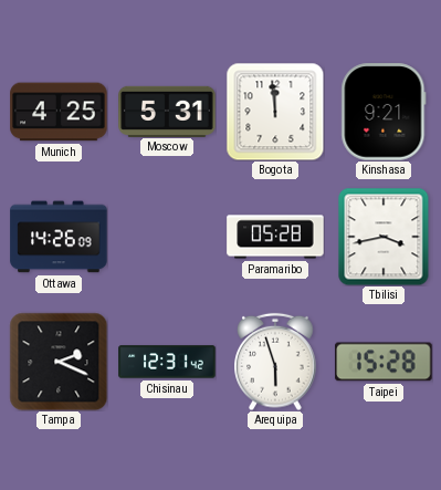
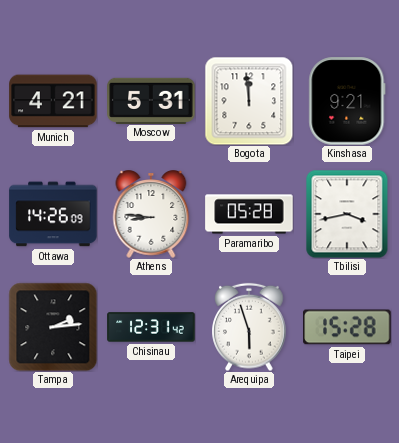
Munich: 4:25 -> 4:21
Athens: none -> 8:46
Tampa: 2:19 -> 2:14
